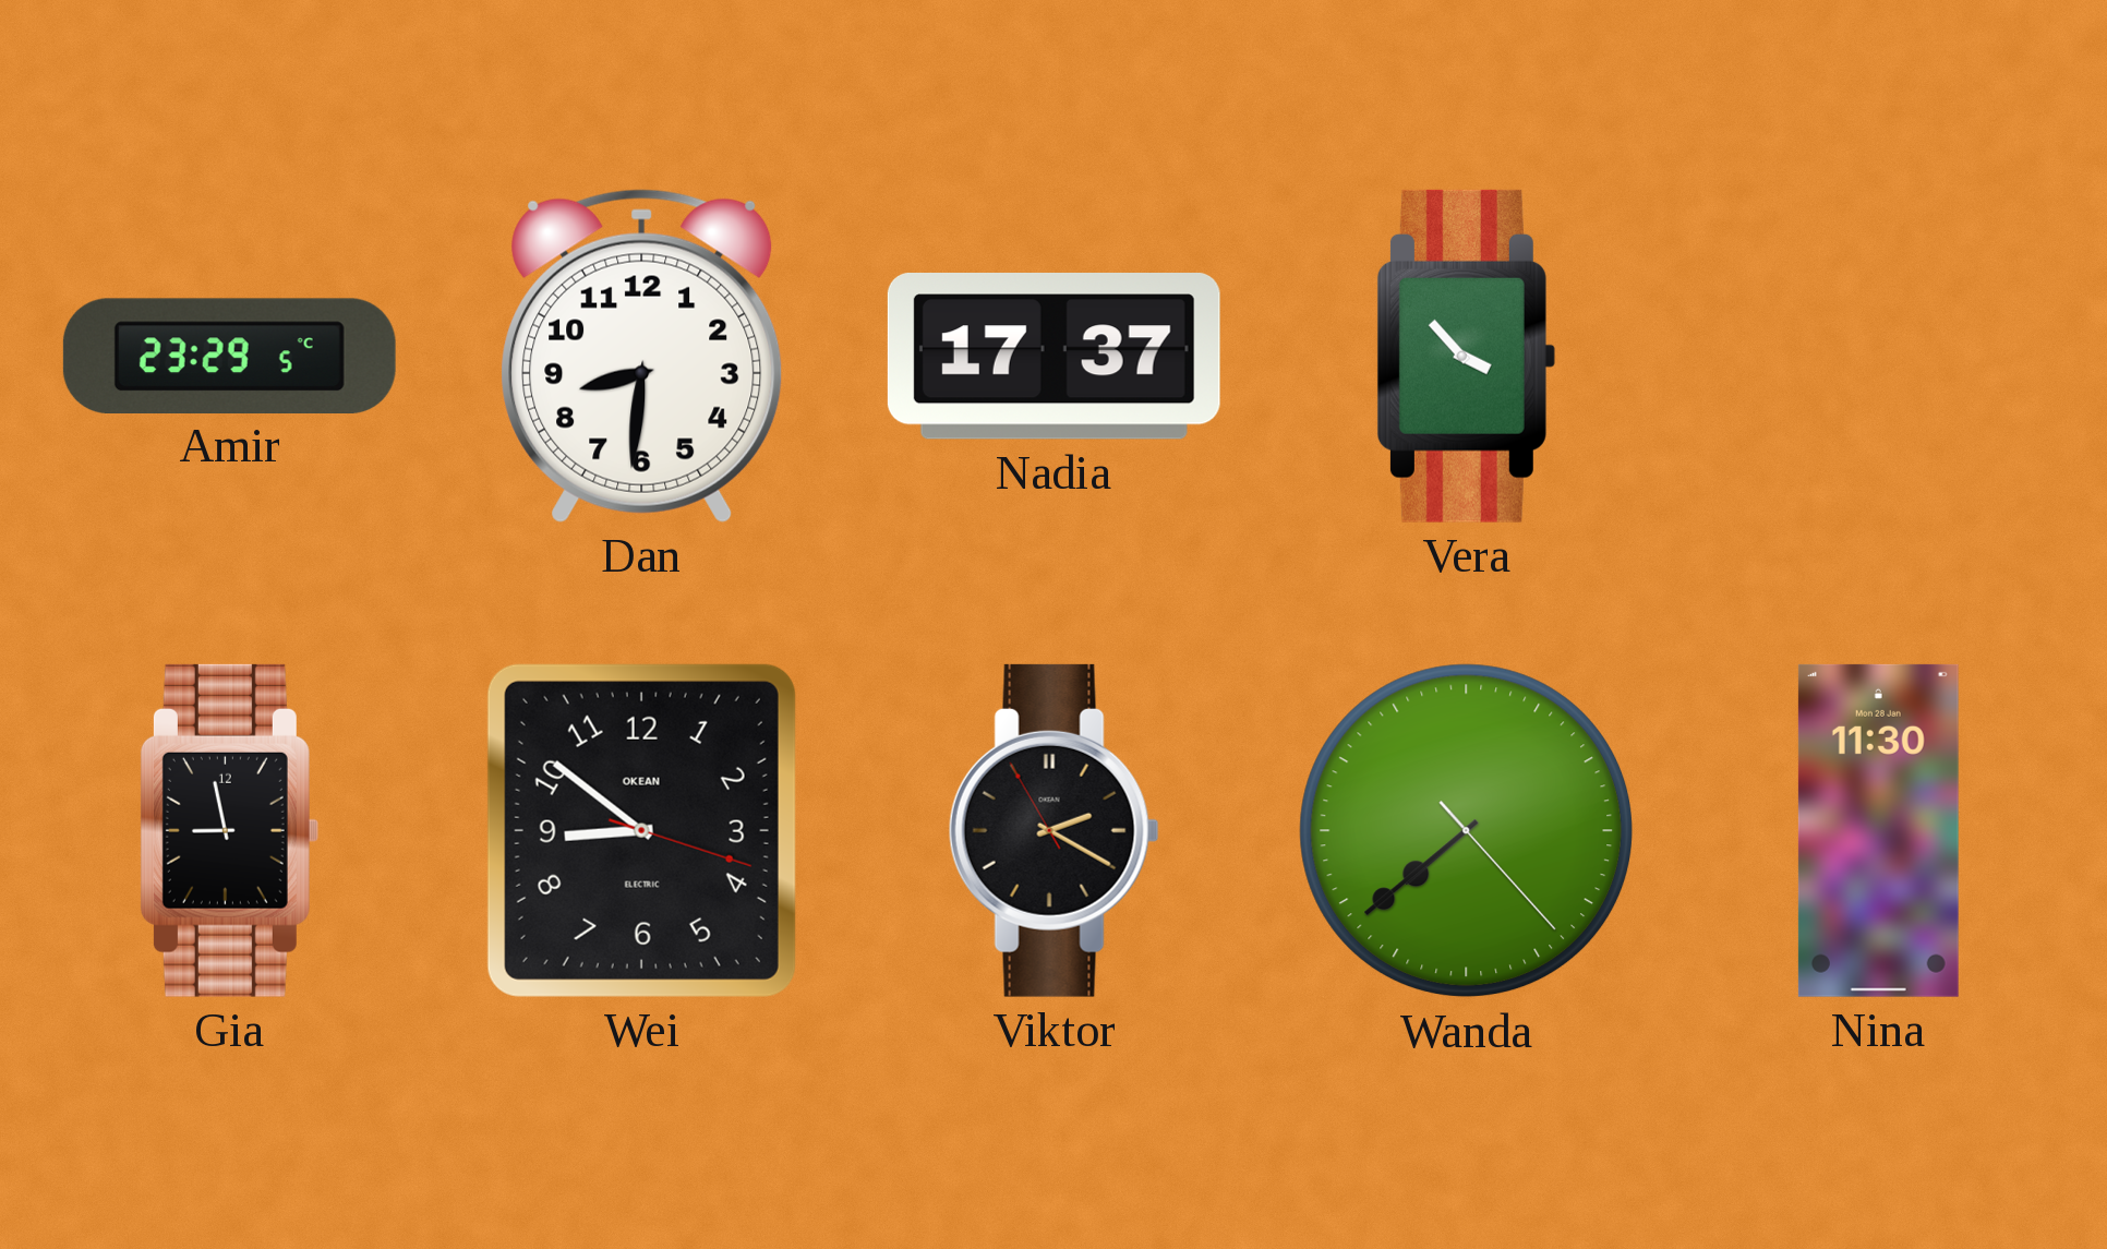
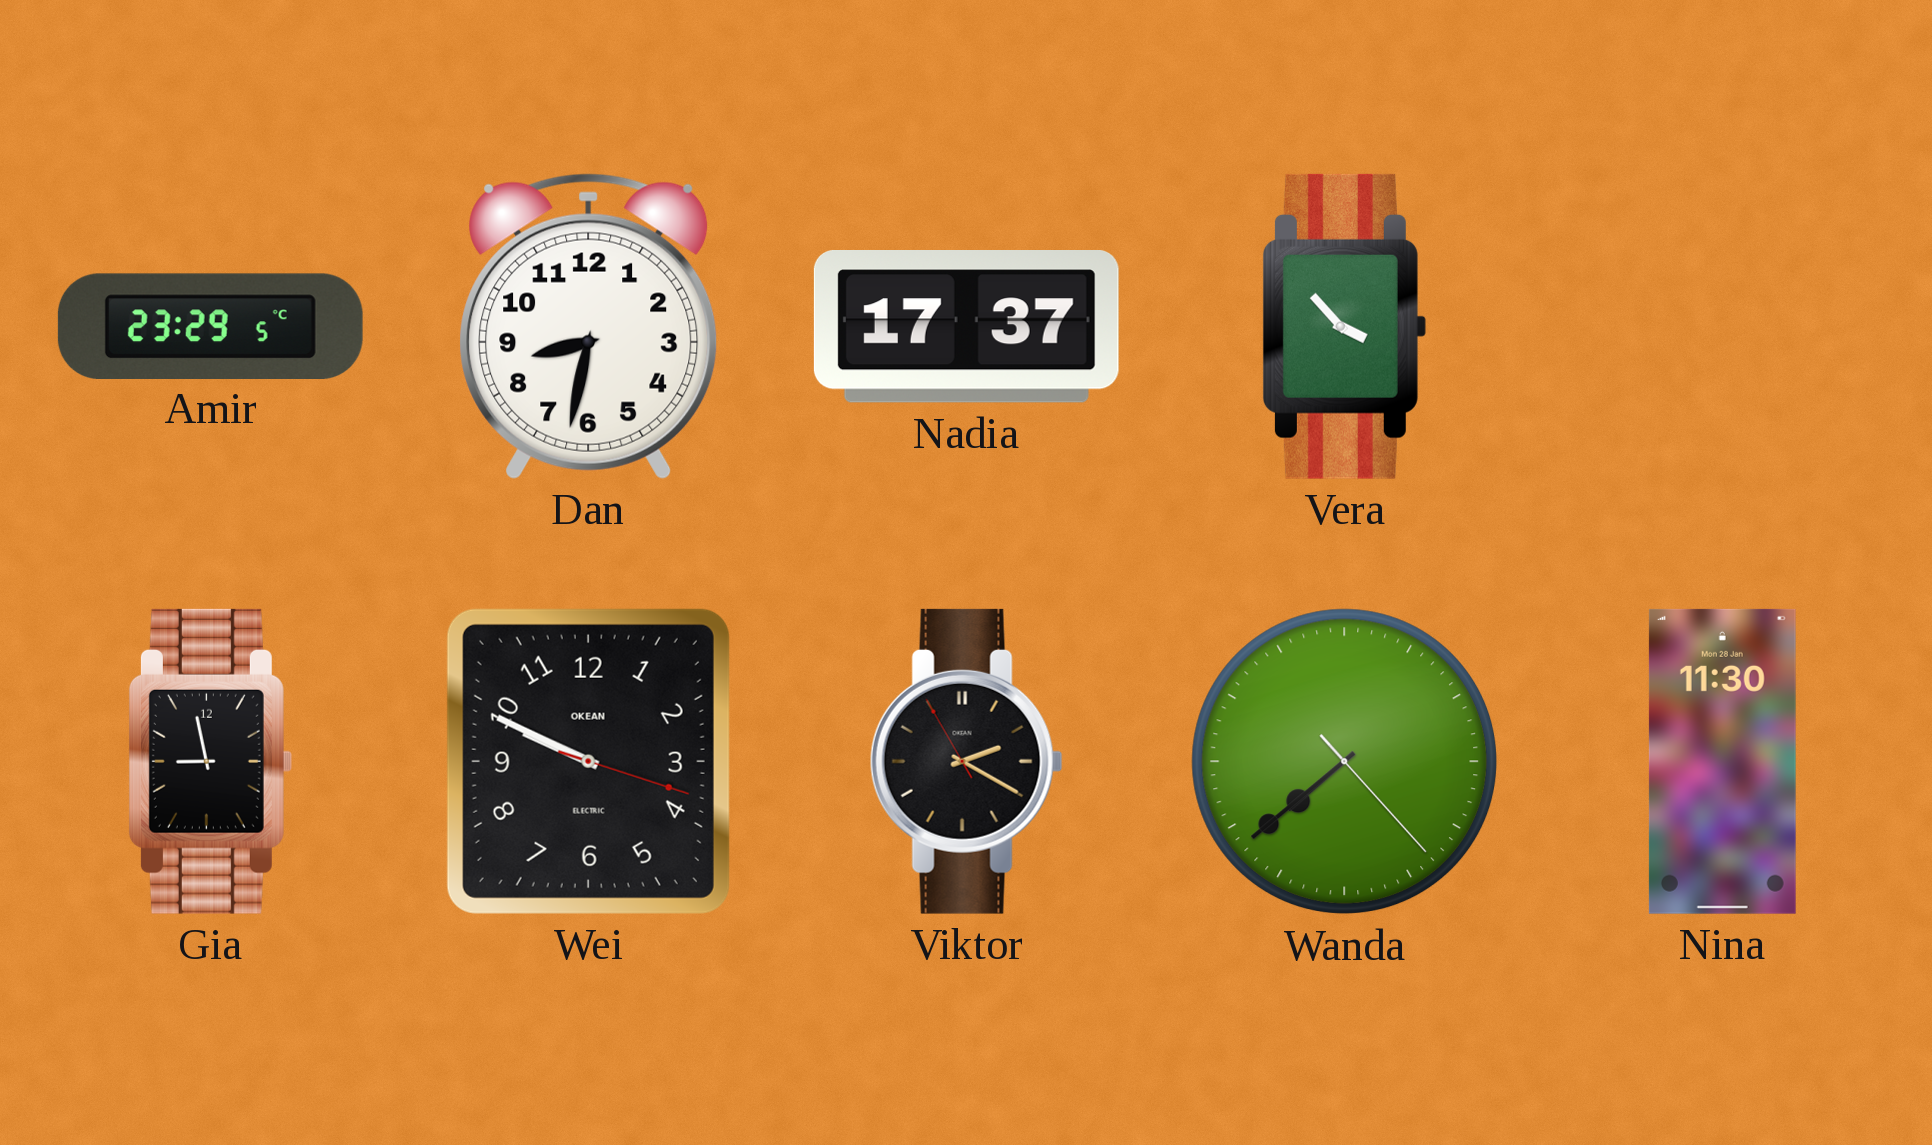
Dan: 8:31 -> 8:32
Wei: 8:51 -> 9:49
